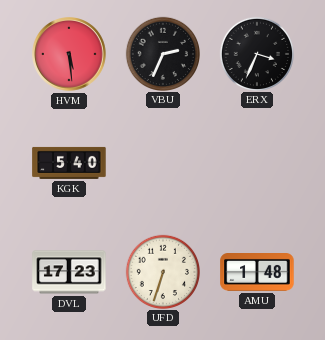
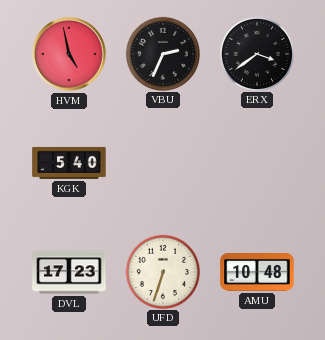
HVM: 5:29 -> 4:58
ERX: 3:34 -> 3:39
AMU: 1:48 -> 10:48
